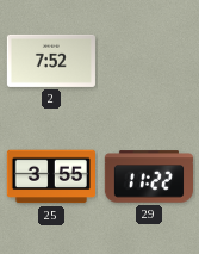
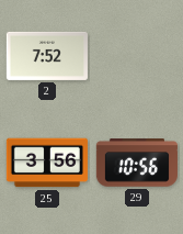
25: 3:55 -> 3:56
29: 11:22 -> 10:56
